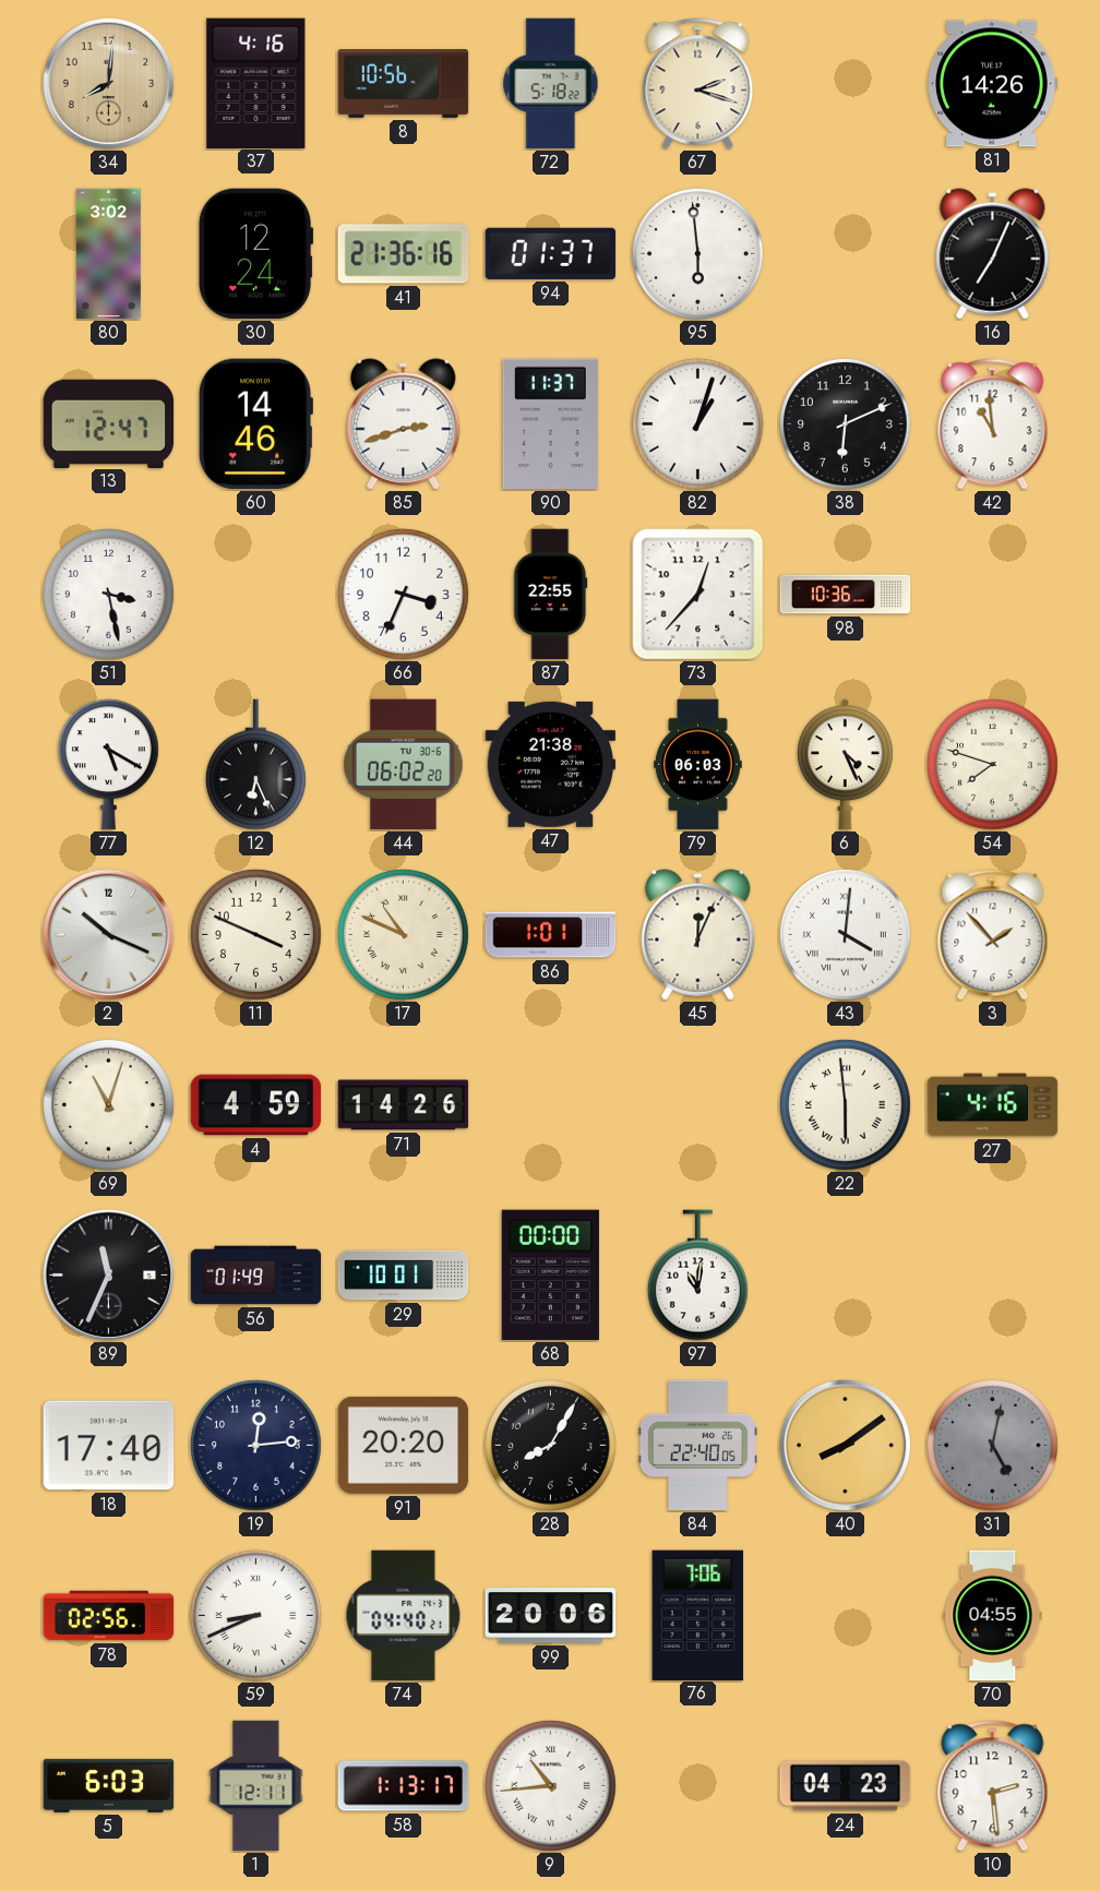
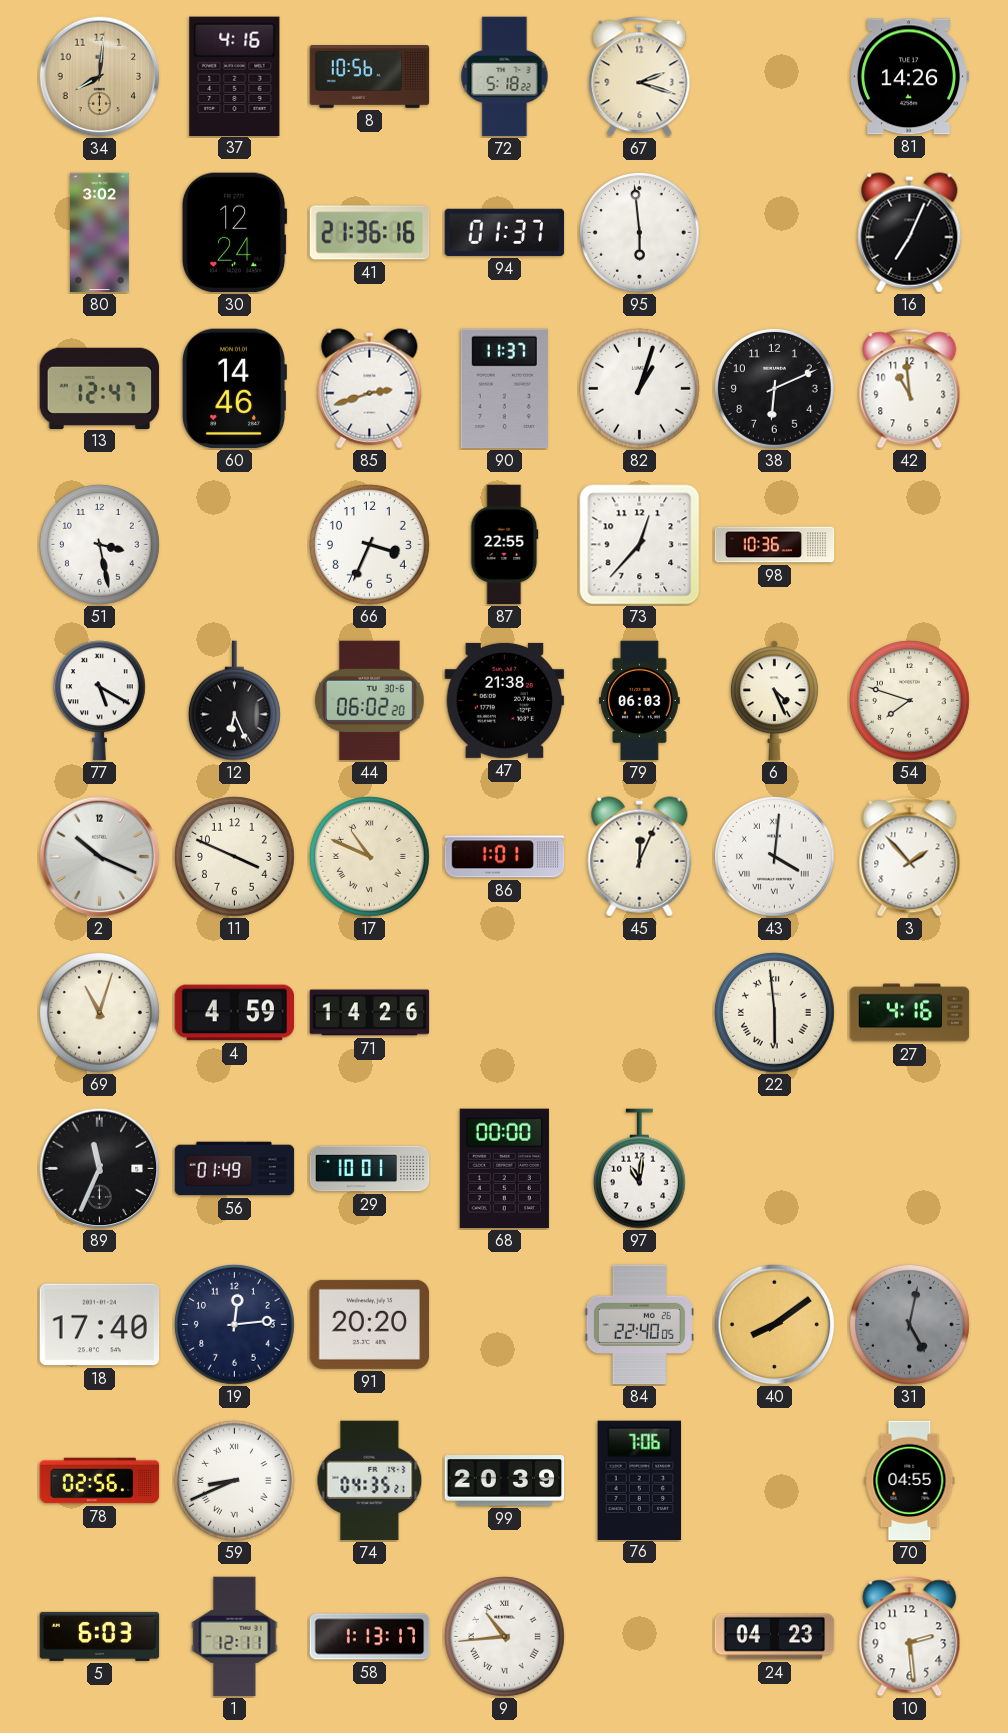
28: 8:05 -> none
74: 04:40 -> 04:35
99: 20:06 -> 20:39
